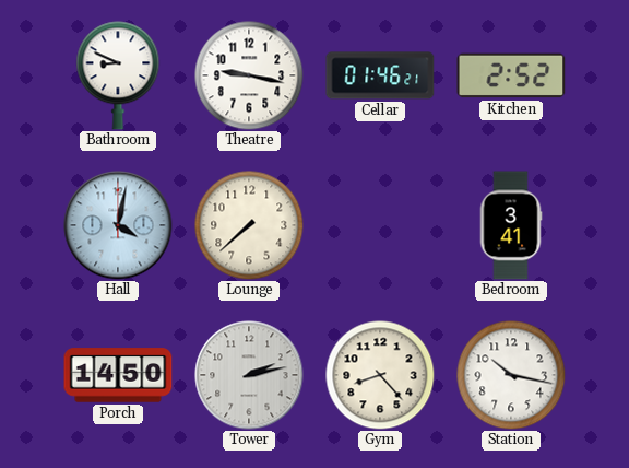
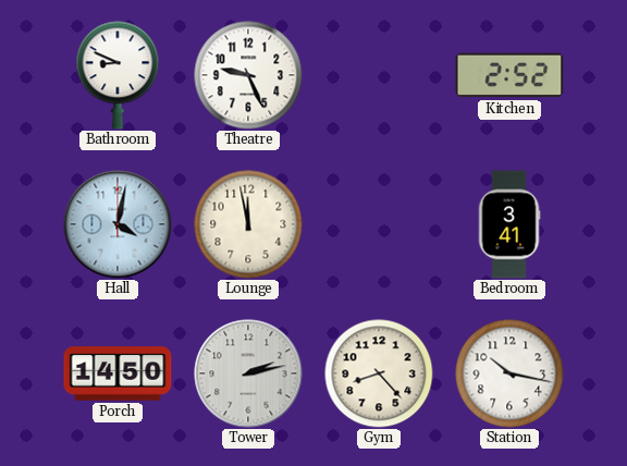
Theatre: 9:17 -> 9:26
Cellar: 01:46 -> none
Lounge: 7:38 -> 11:58
